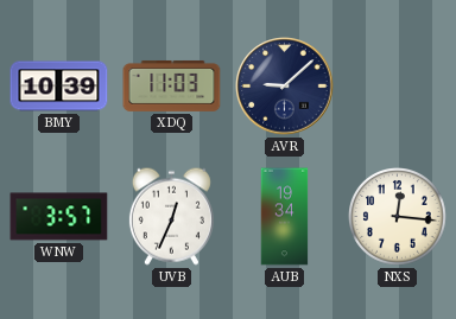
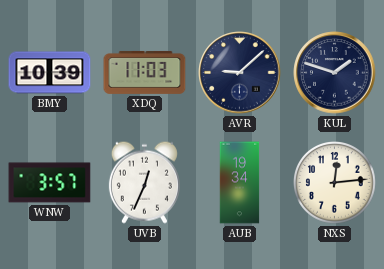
KUL: none -> 1:48
NXS: 12:16 -> 12:14
